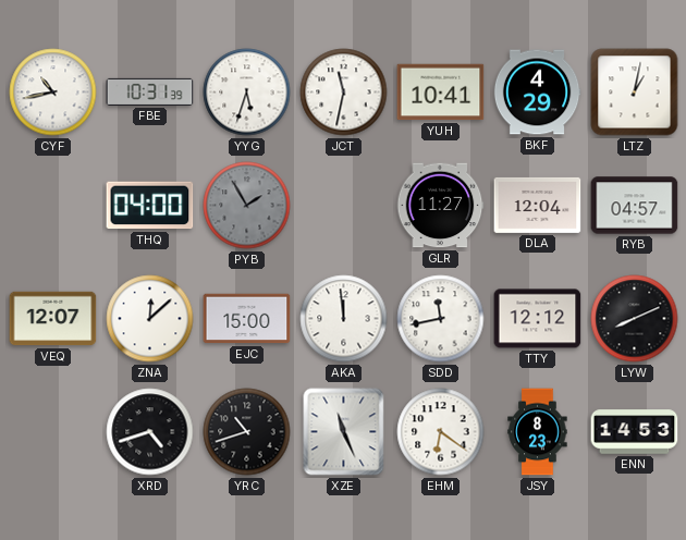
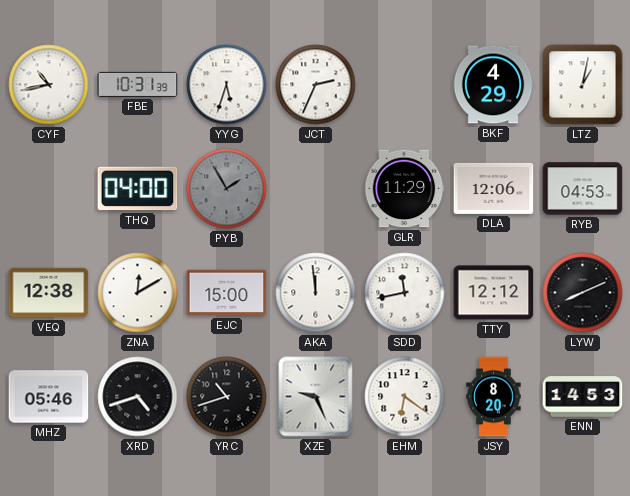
JCT: 11:32 -> 2:34
YUH: 10:41 -> none
GLR: 11:27 -> 11:29
DLA: 12:04 -> 12:06
RYB: 04:57 -> 04:53
VEQ: 12:07 -> 12:38
ZNA: 12:08 -> 12:10
MHZ: none -> 05:46
XZE: 11:26 -> 9:26
JSY: 8:23 -> 8:20
